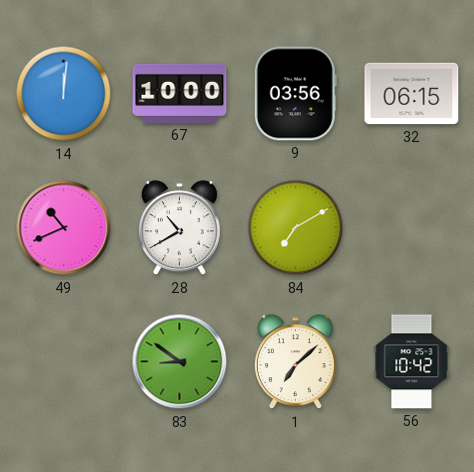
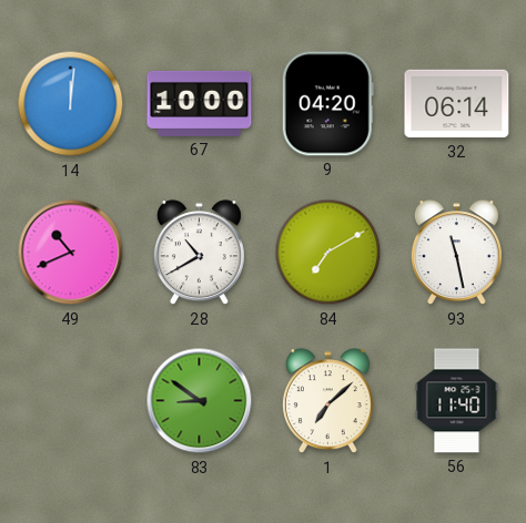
9: 03:56 -> 04:20
32: 06:15 -> 06:14
93: none -> 11:28
56: 10:42 -> 11:40
